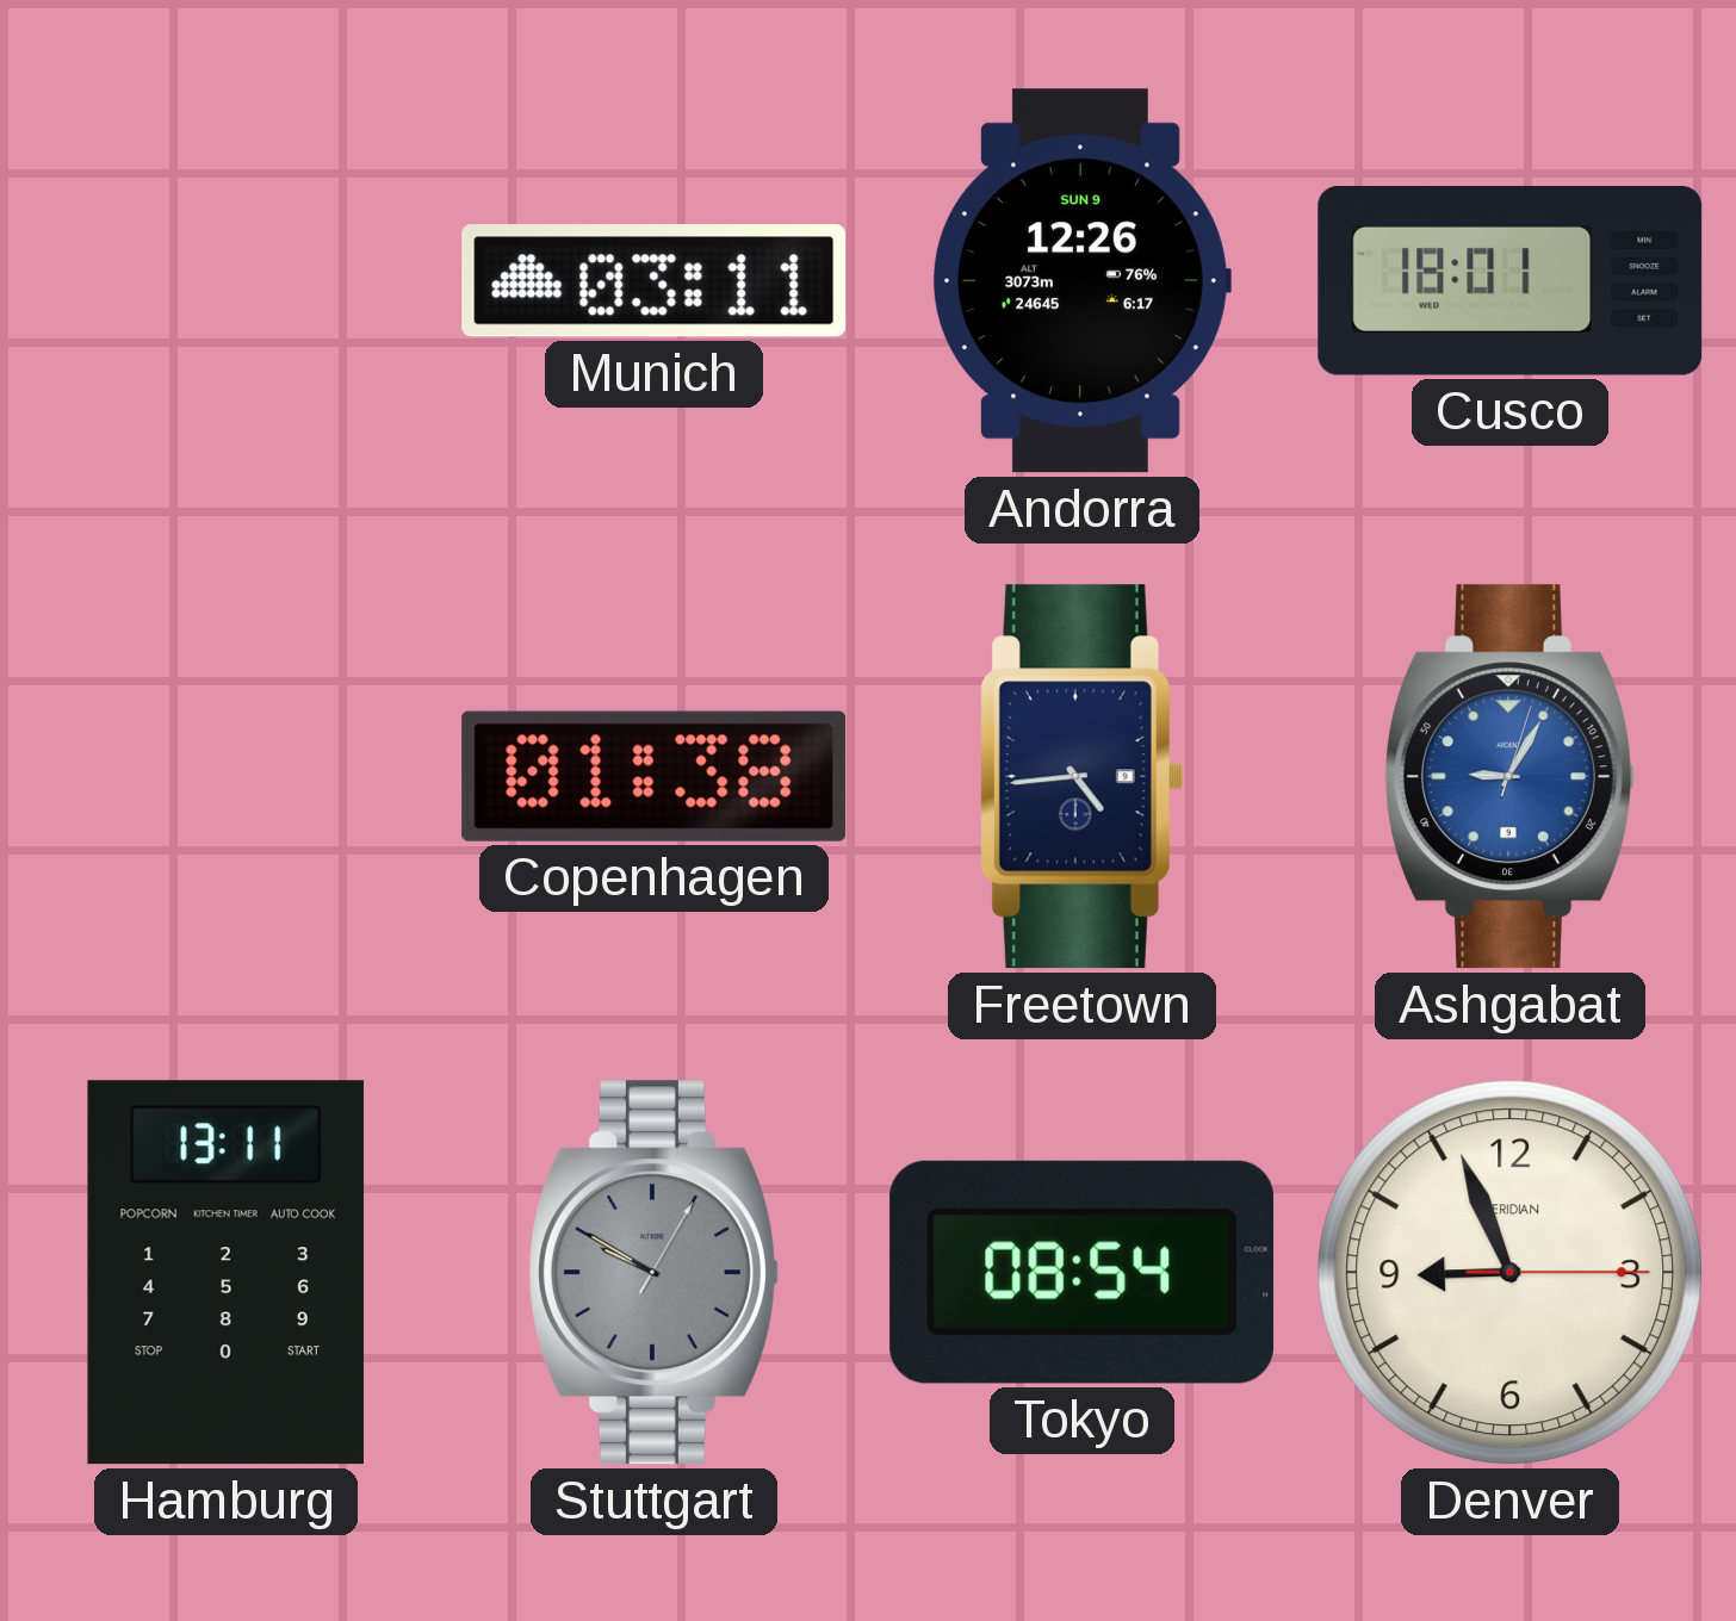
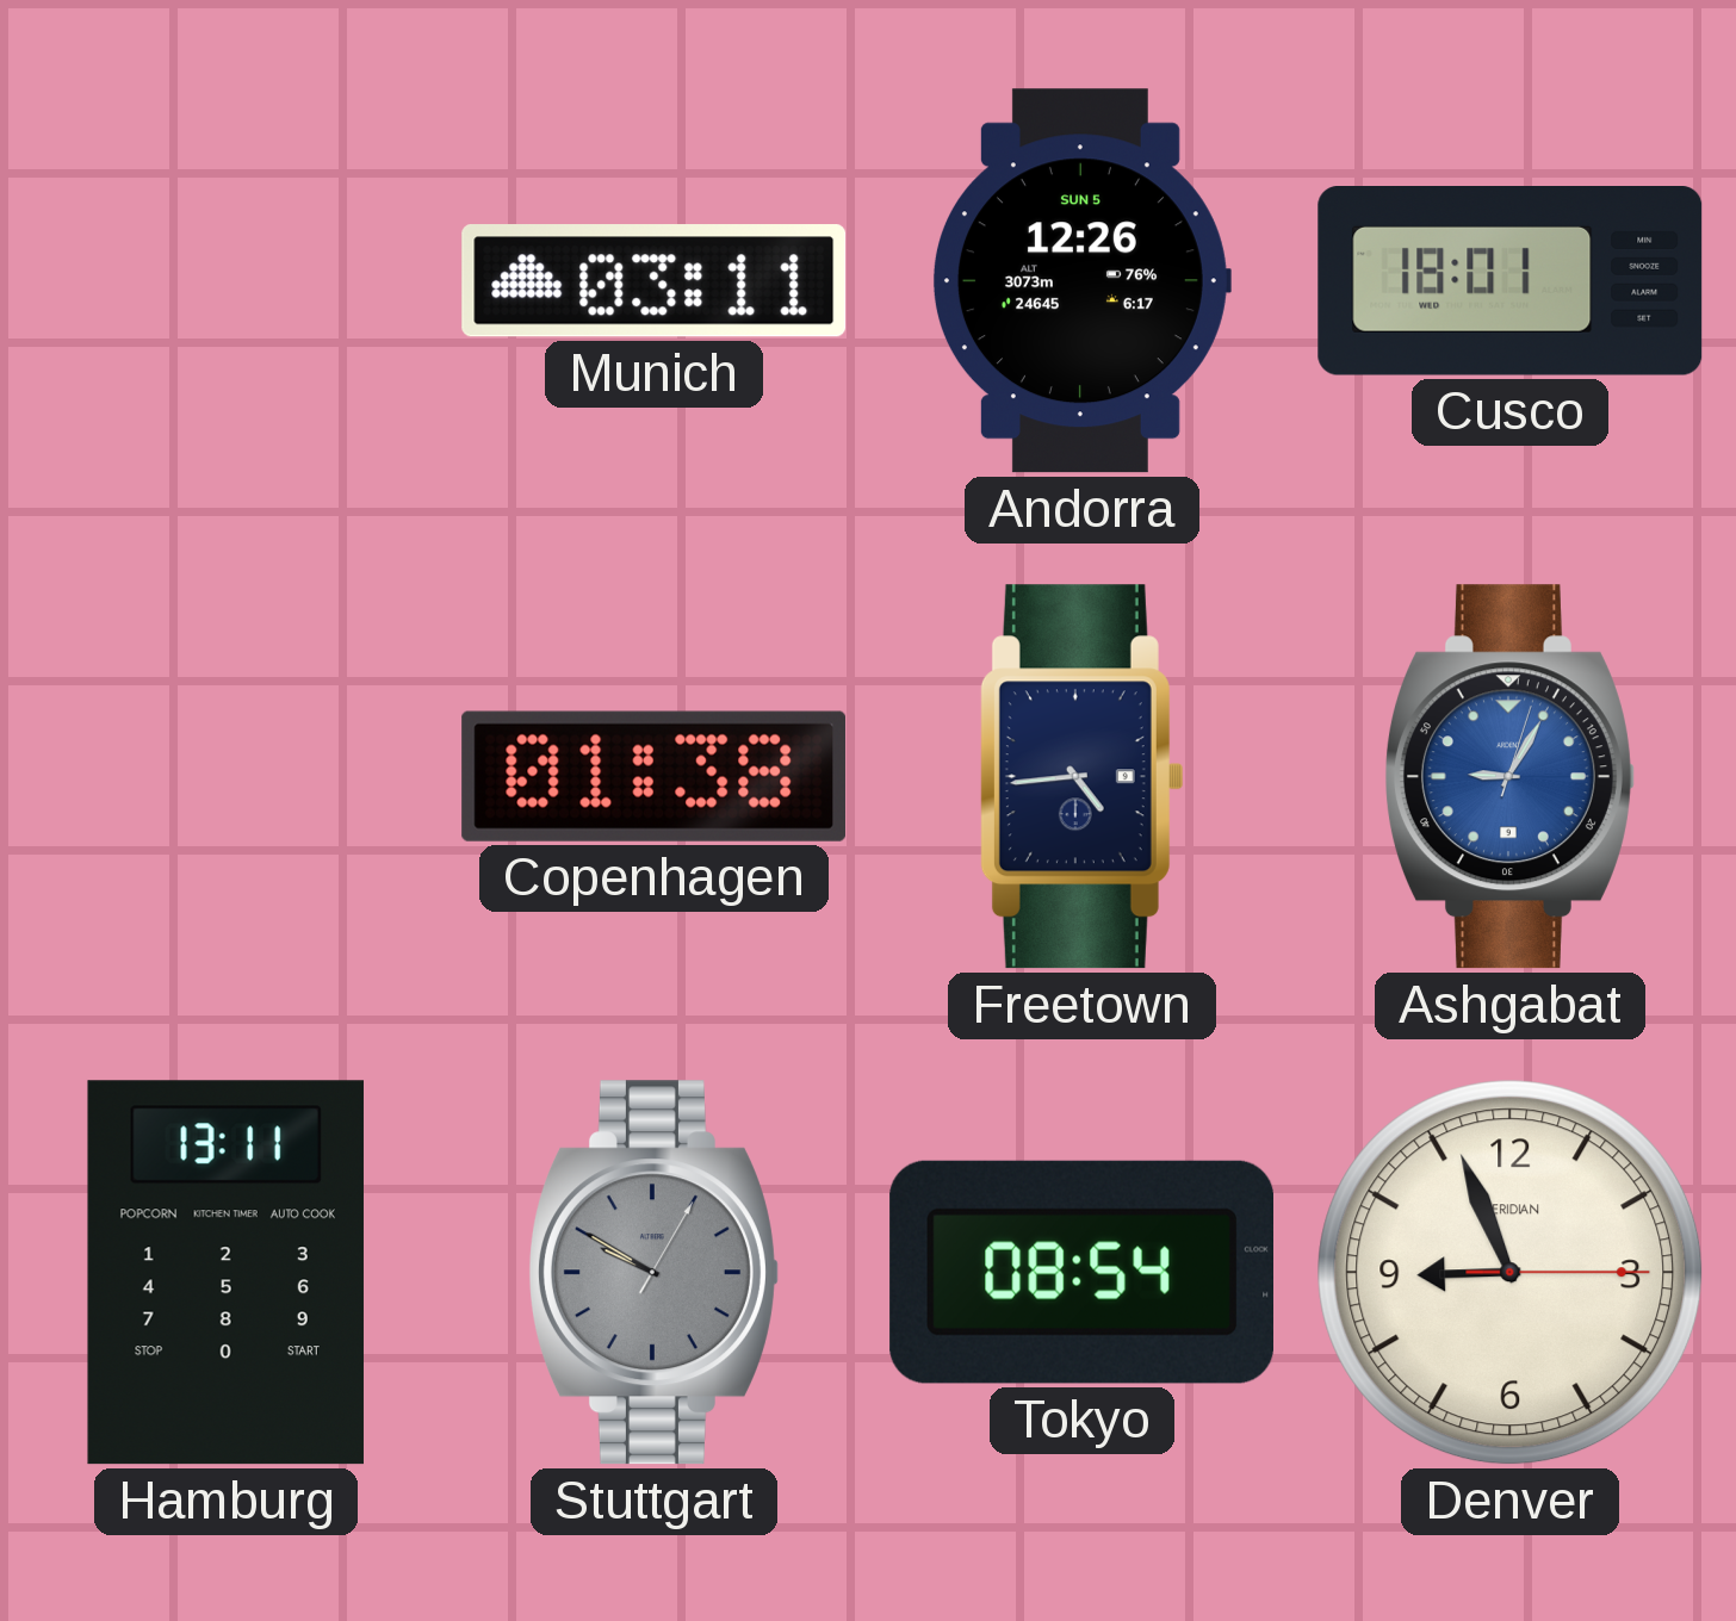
Andorra date: SUN 9 -> SUN 5
